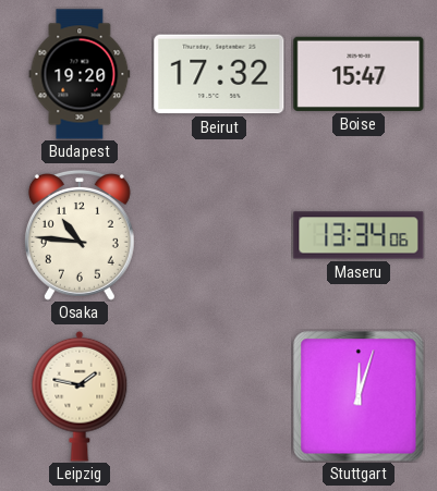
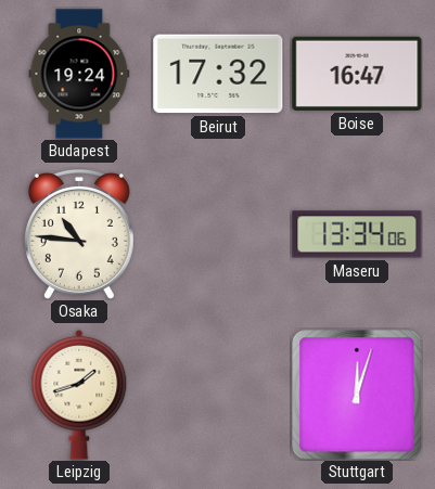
Budapest: 19:20 -> 19:24
Boise: 15:47 -> 16:47
Leipzig: 1:47 -> 1:42
